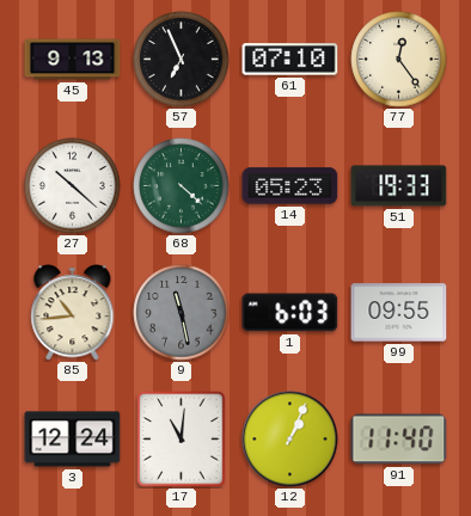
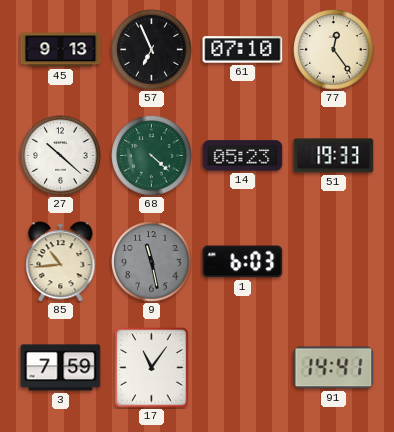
99: 09:55 -> none
3: 12:24 -> 7:59
17: 11:01 -> 11:06
12: 1:04 -> none
91: 11:40 -> 14:41
